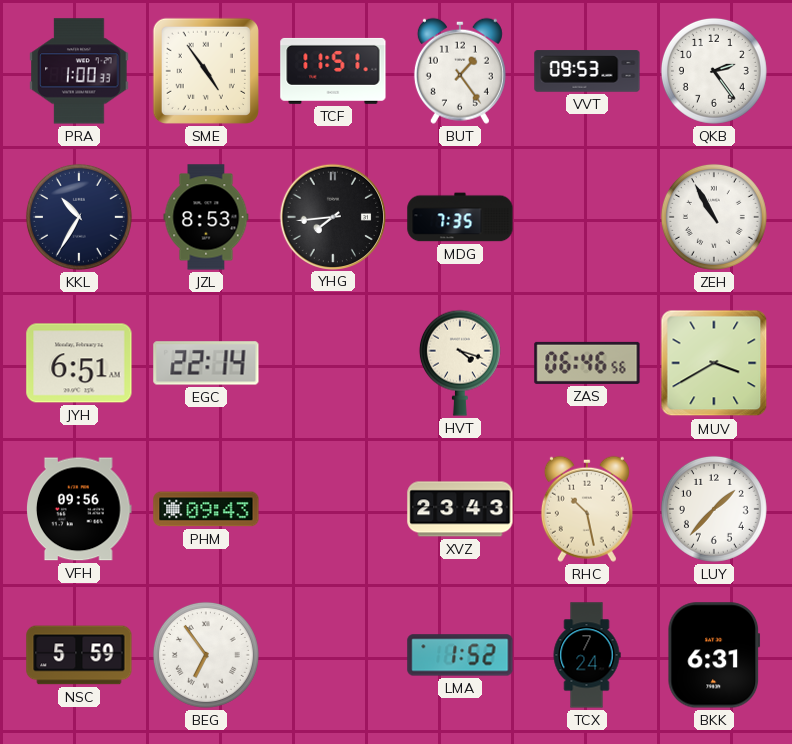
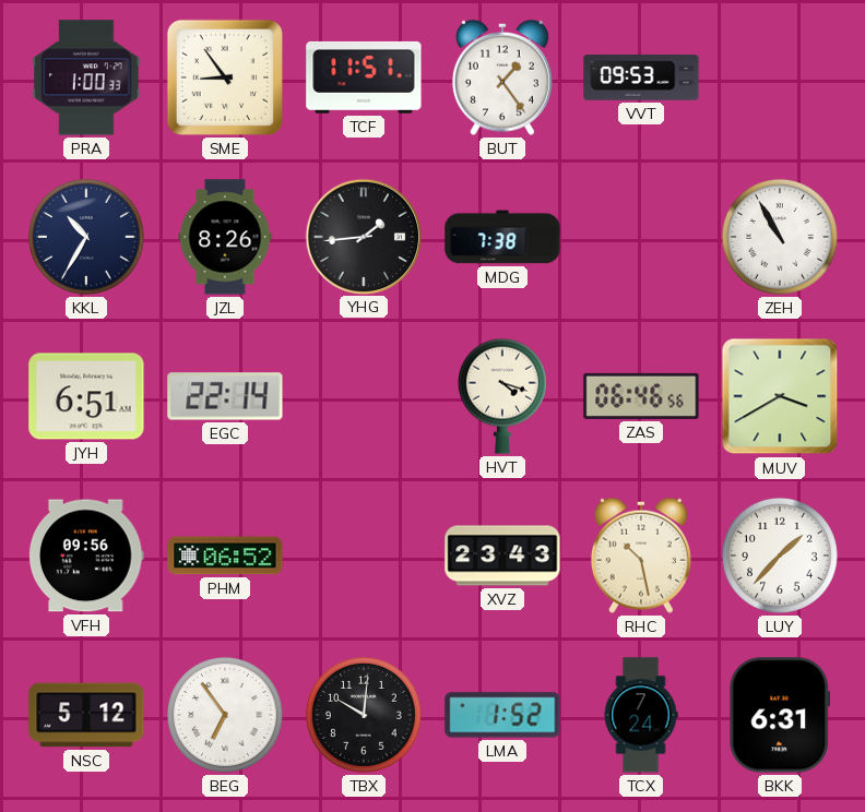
SME: 4:54 -> 8:54
QKB: 2:24 -> none
JZL: 8:53 -> 8:26
YHG: 7:44 -> 1:44
MDG: 7:35 -> 7:38
PHM: 09:43 -> 06:52
NSC: 5:59 -> 5:12
TBX: none -> 10:01
